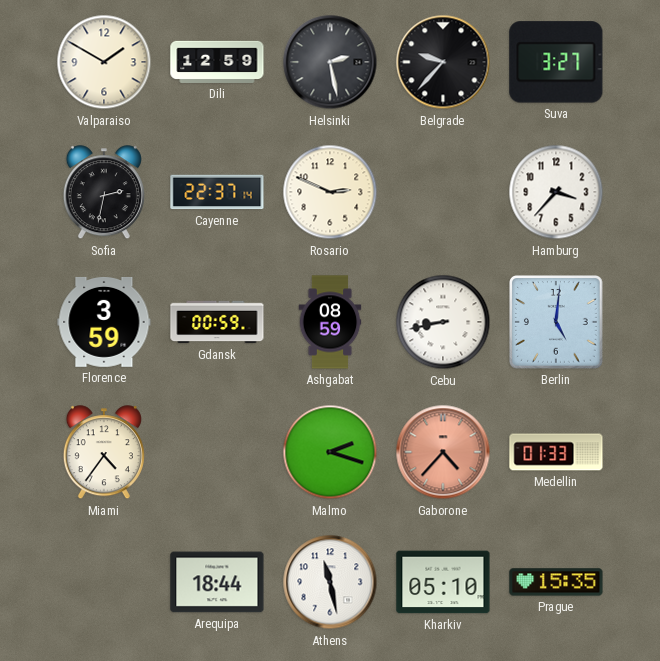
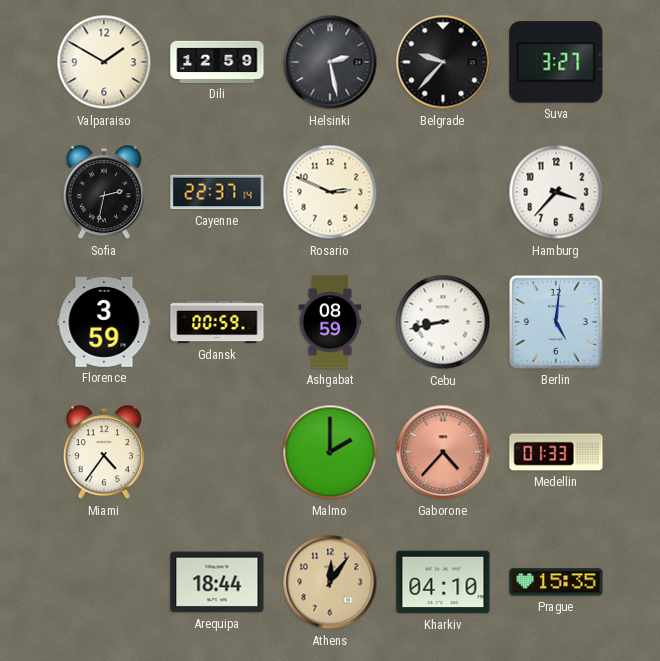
Malmo: 2:18 -> 2:00
Athens: 11:28 -> 12:06
Athens dial: white -> champagne
Kharkiv: 05:10 -> 04:10
